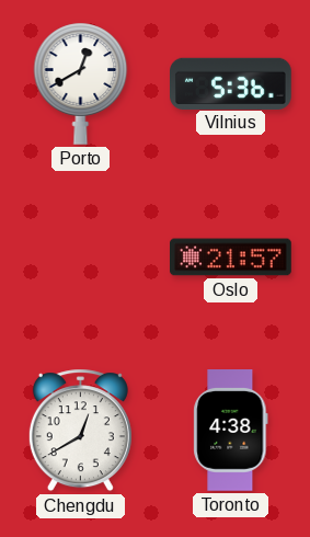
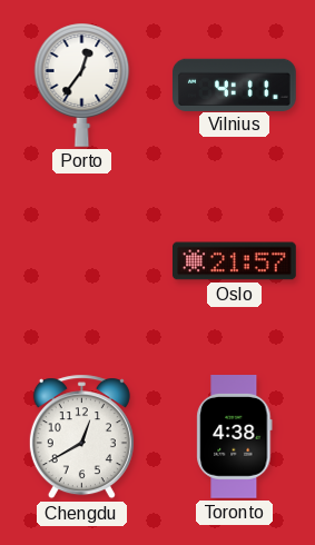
Porto: 12:40 -> 12:36
Vilnius: 5:36 -> 4:11
